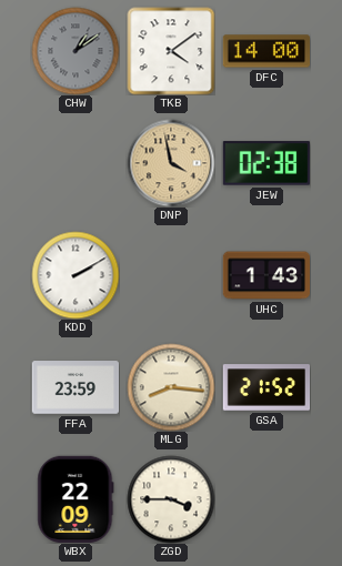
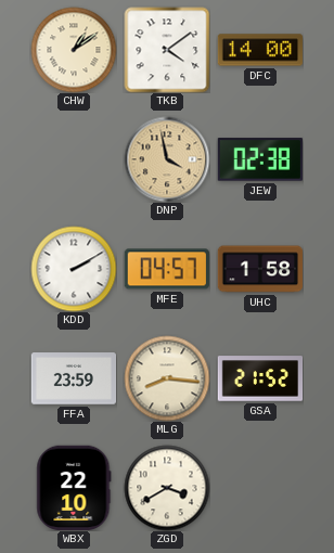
CHW dial: grey -> cream
MFE: none -> 04:57
UHC: 1:43 -> 1:58
WBX: 22:09 -> 22:10
ZGD: 3:45 -> 3:40
